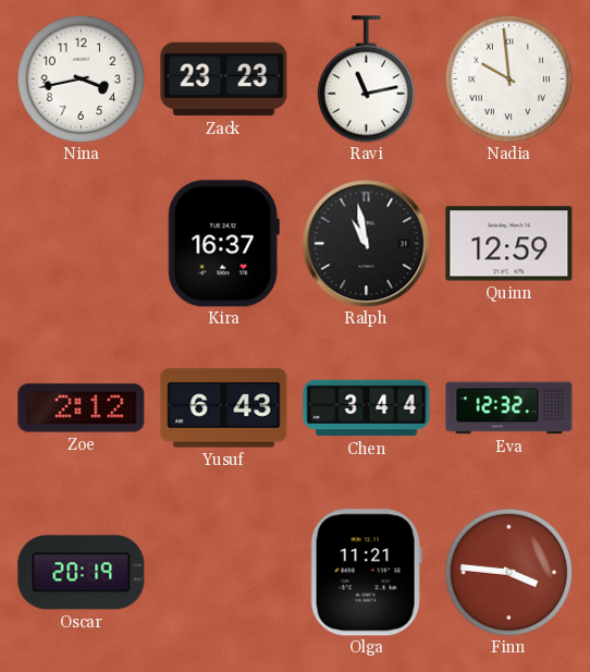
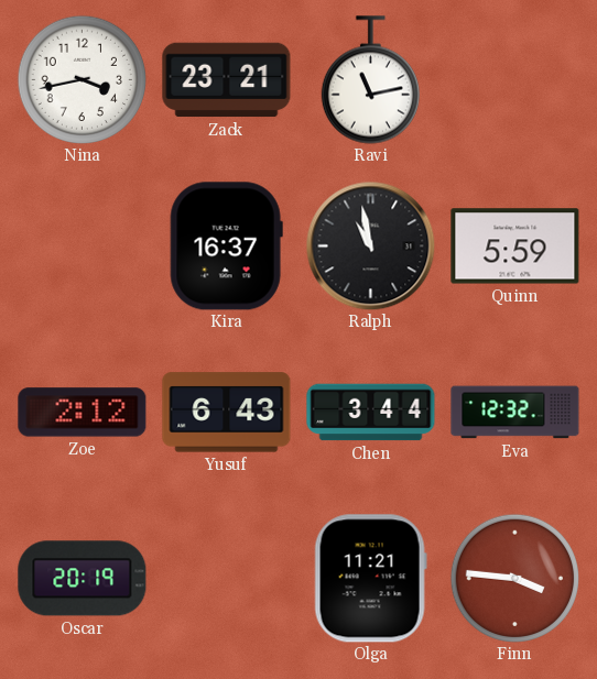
Zack: 23:23 -> 23:21
Nadia: 9:59 -> none
Quinn: 12:59 -> 5:59
